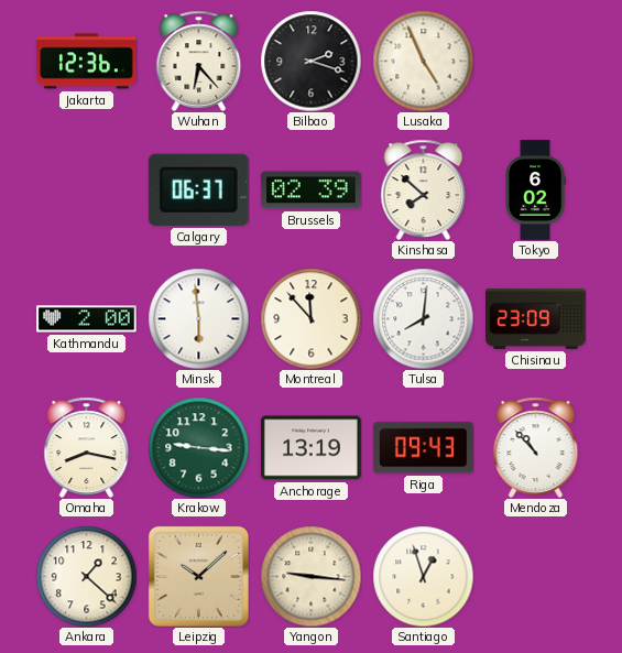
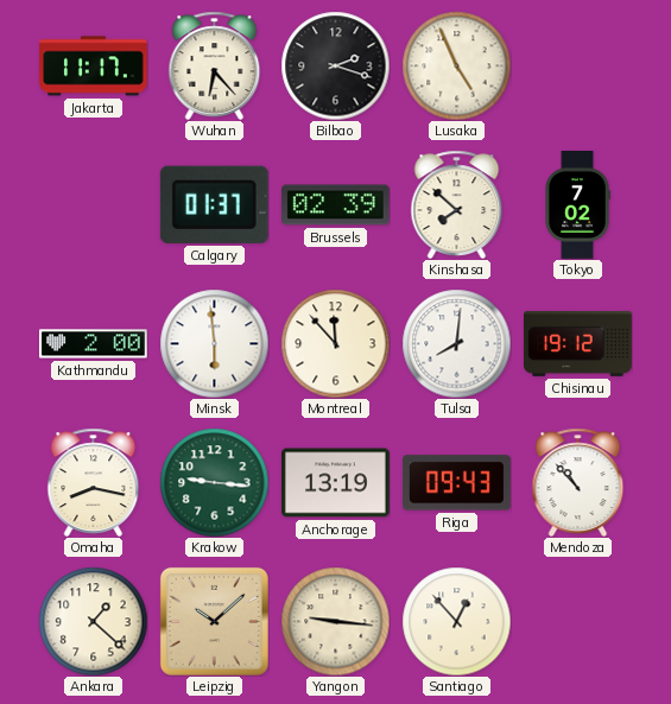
Jakarta: 12:36 -> 11:17
Calgary: 06:37 -> 01:37
Tokyo: 6:02 -> 7:02
Chisinau: 23:09 -> 19:12
Santiago: 12:57 -> 12:53
